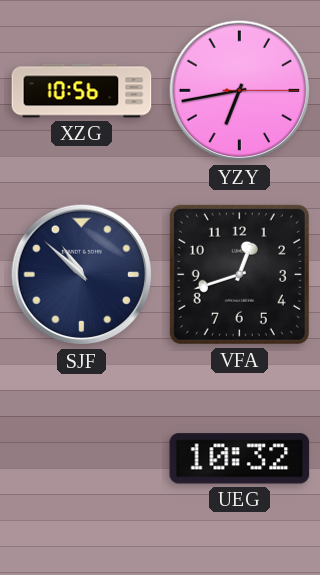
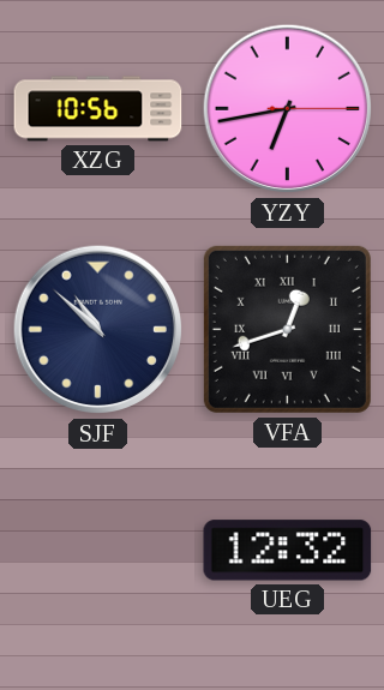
VFA numerals: Arabic -> Roman
UEG: 10:32 -> 12:32
